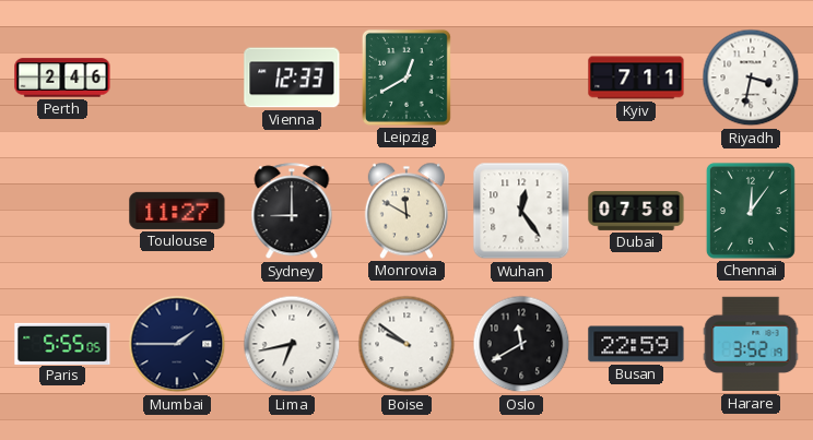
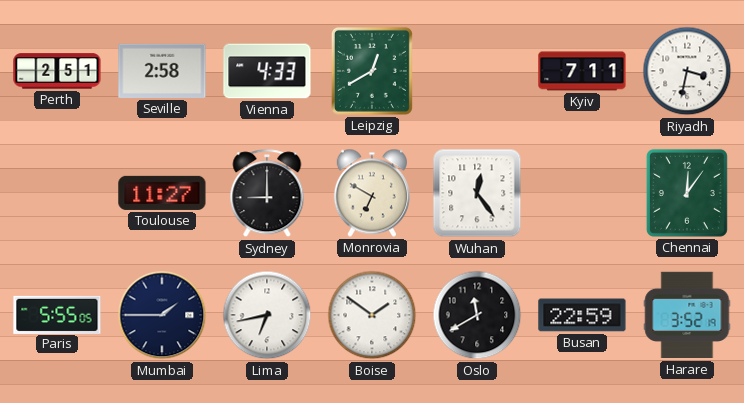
Perth: 2:46 -> 2:51
Seville: none -> 2:58
Vienna: 12:33 -> 4:33
Monrovia: 11:50 -> 6:50
Dubai: 07:58 -> none
Boise: 9:51 -> 1:51
